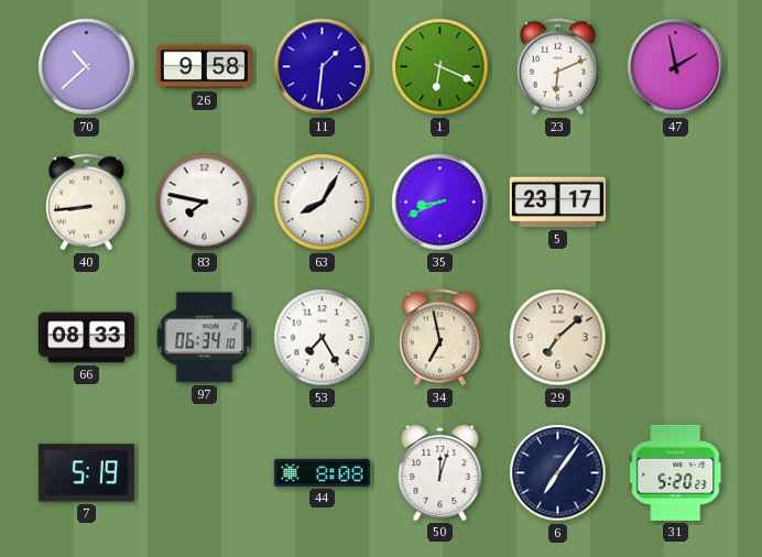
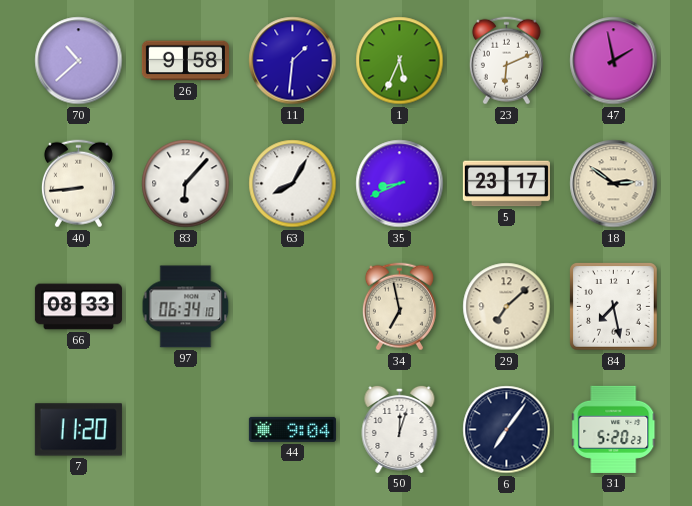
1: 6:19 -> 5:34
83: 7:47 -> 6:07
18: none -> 2:51
53: 7:25 -> none
84: none -> 7:28
7: 5:19 -> 11:20
44: 8:08 -> 9:04
